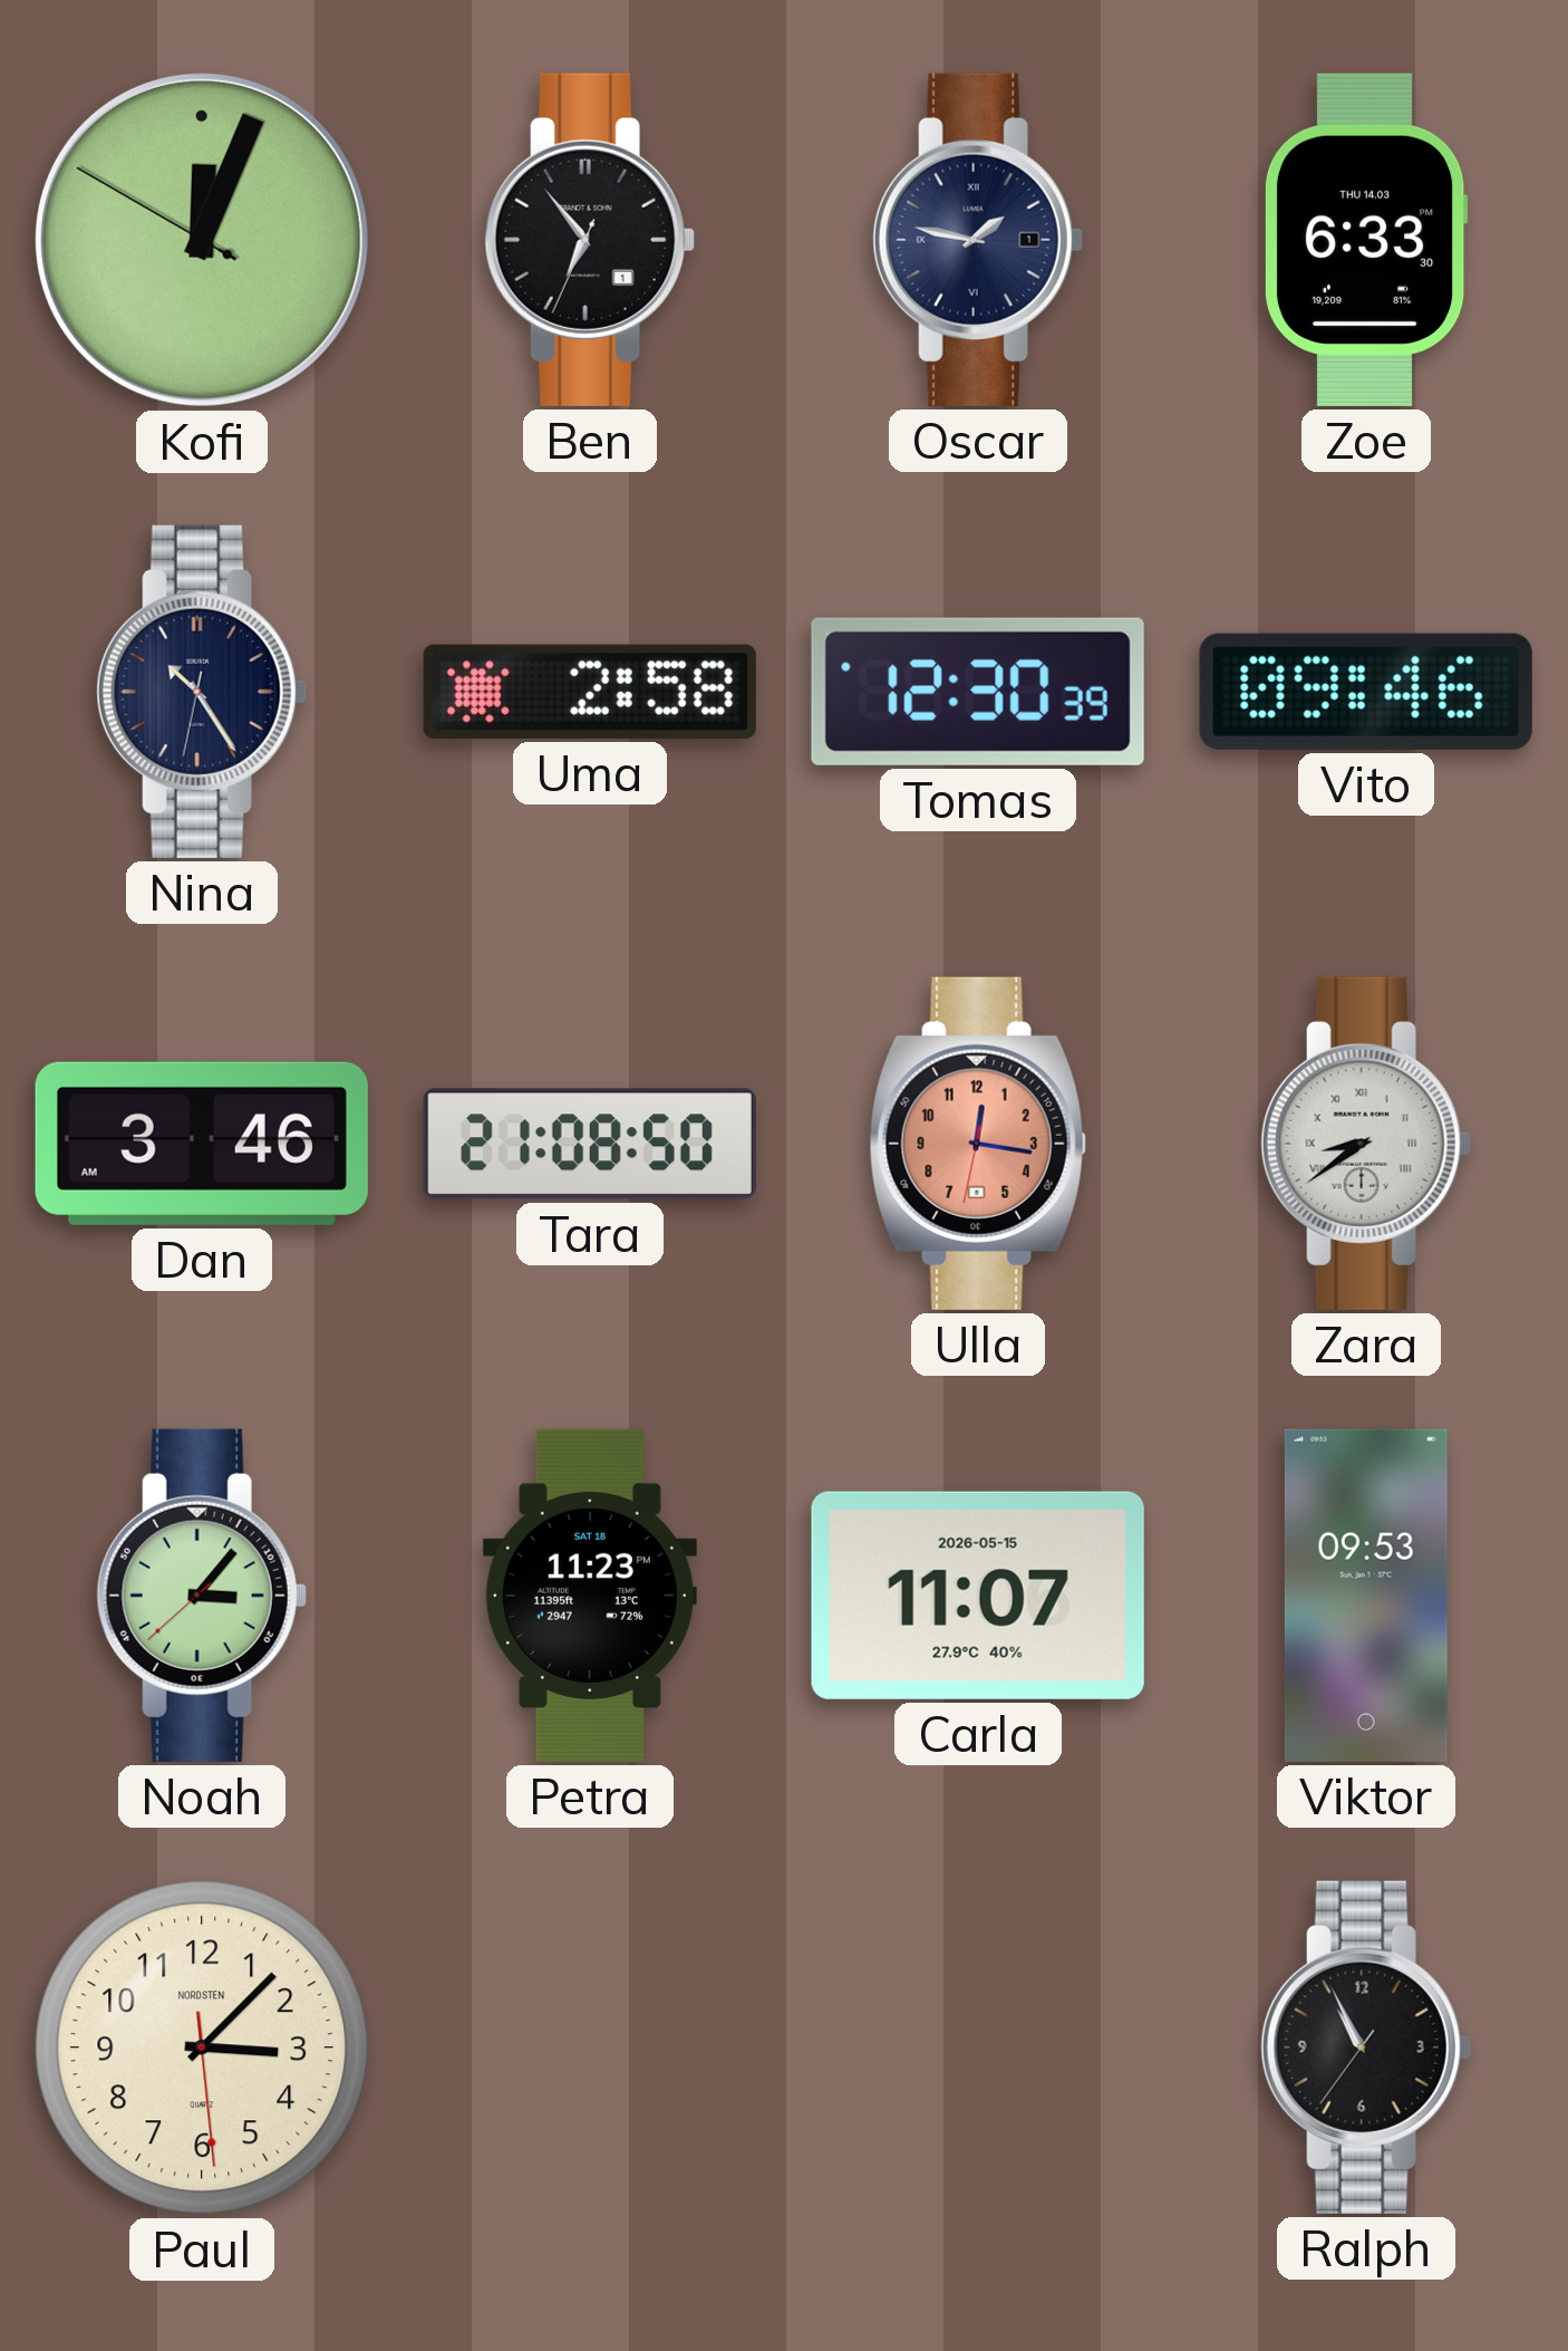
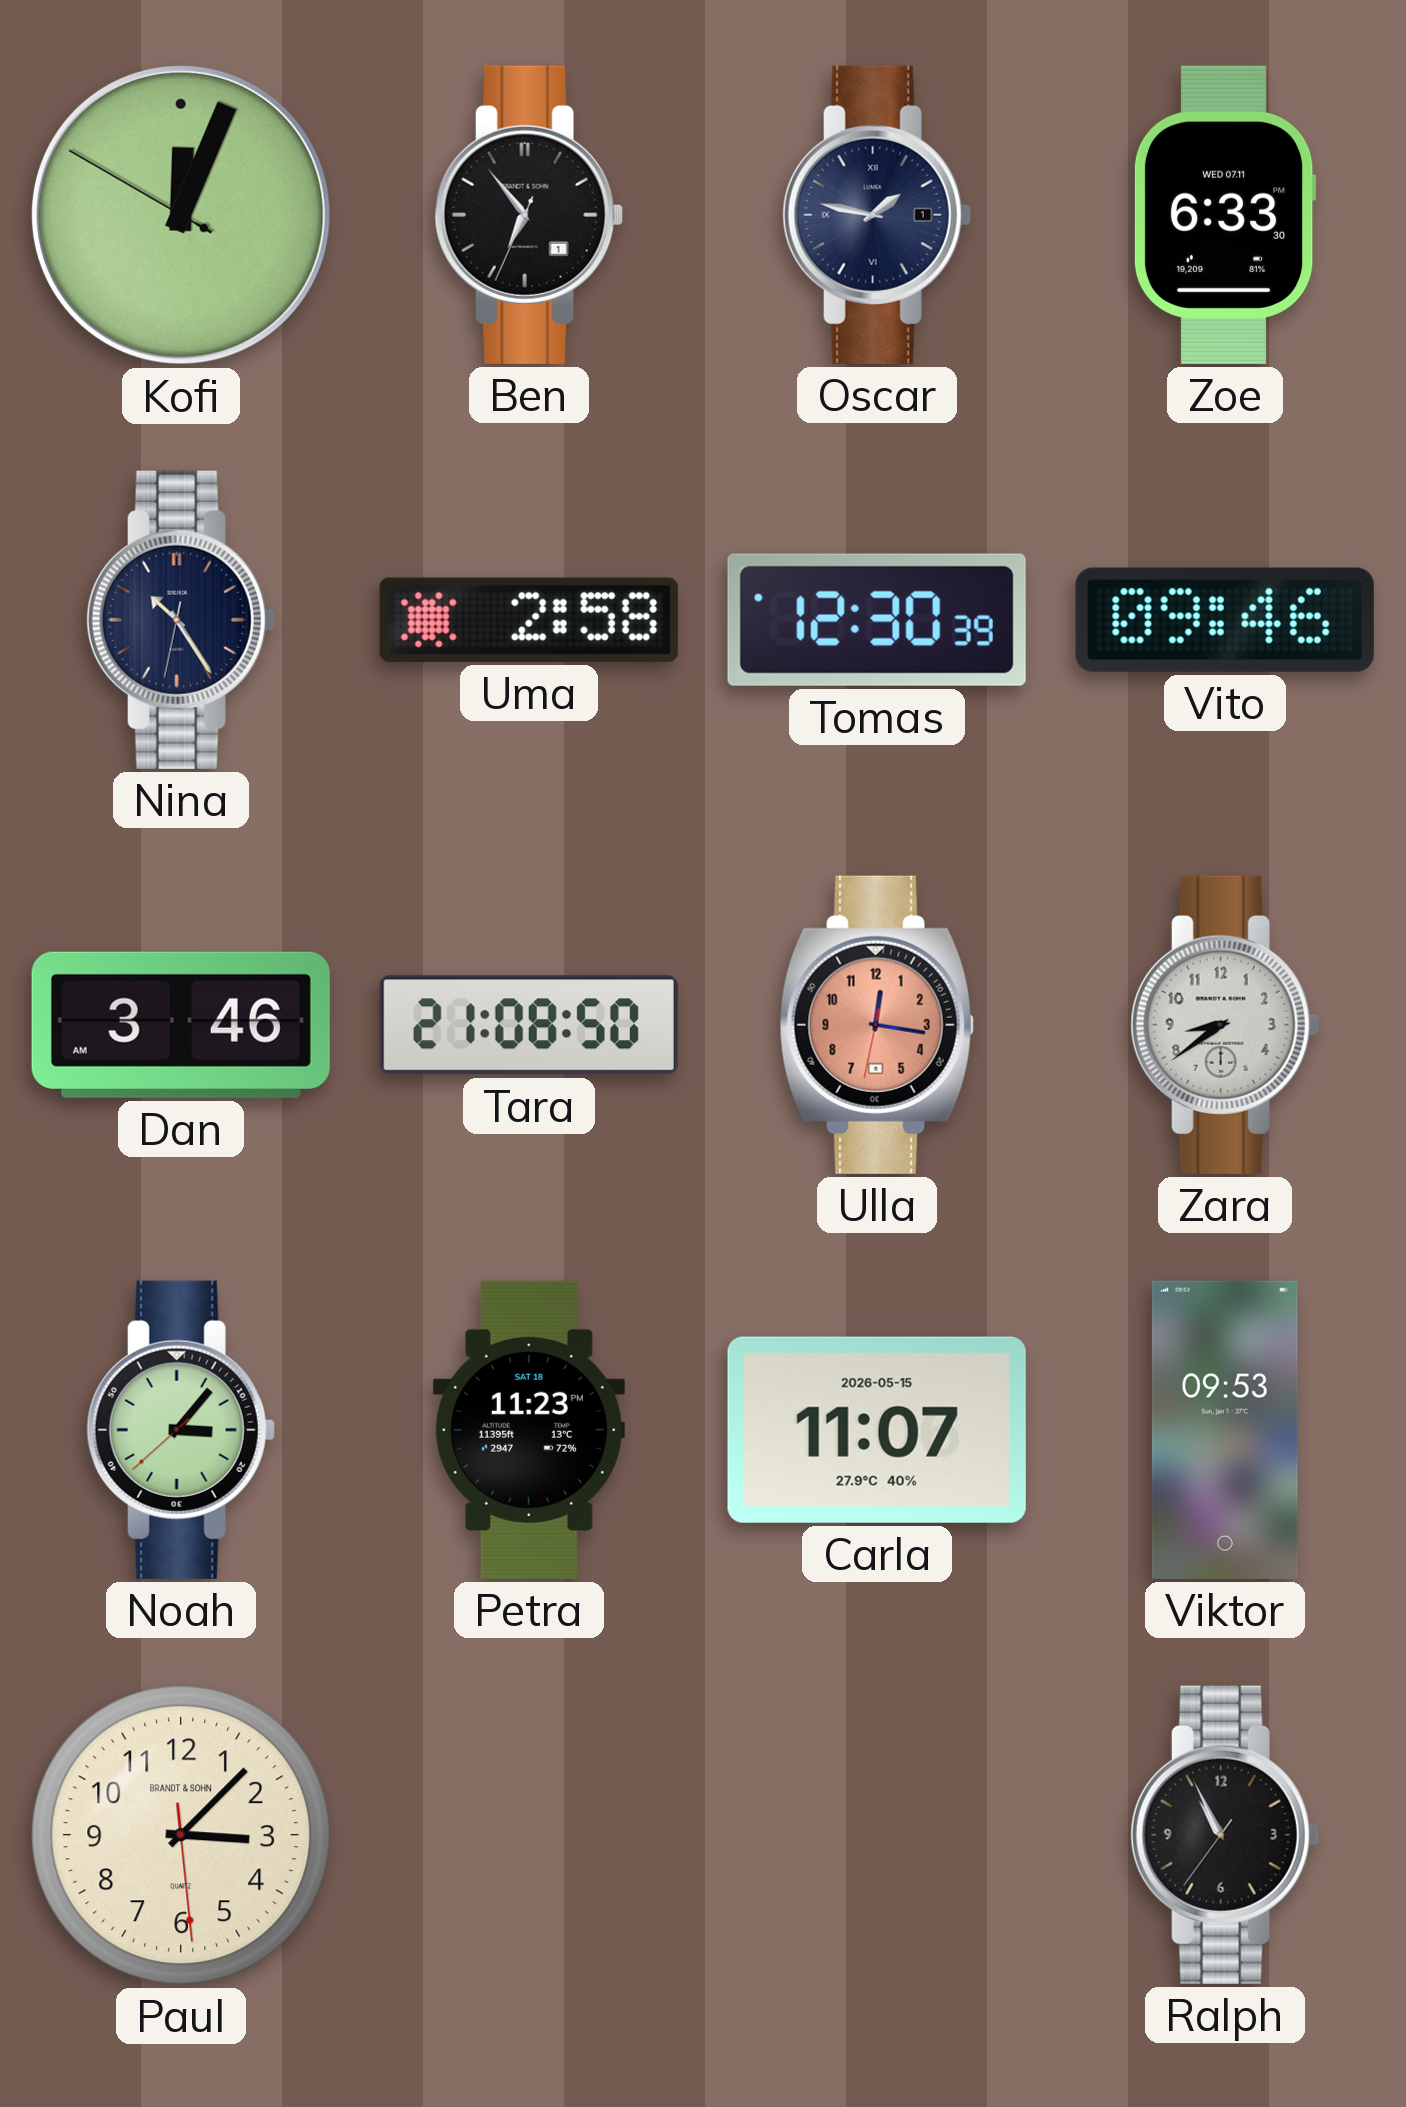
Zoe date: THU 14.03 -> WED 07.11
Zara numerals: Roman -> Arabic
Paul brand: NORDSTEN -> BRANDT & SOHN
